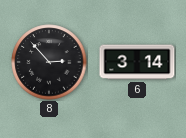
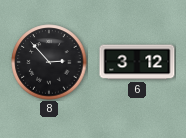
6: 3:14 -> 3:12
